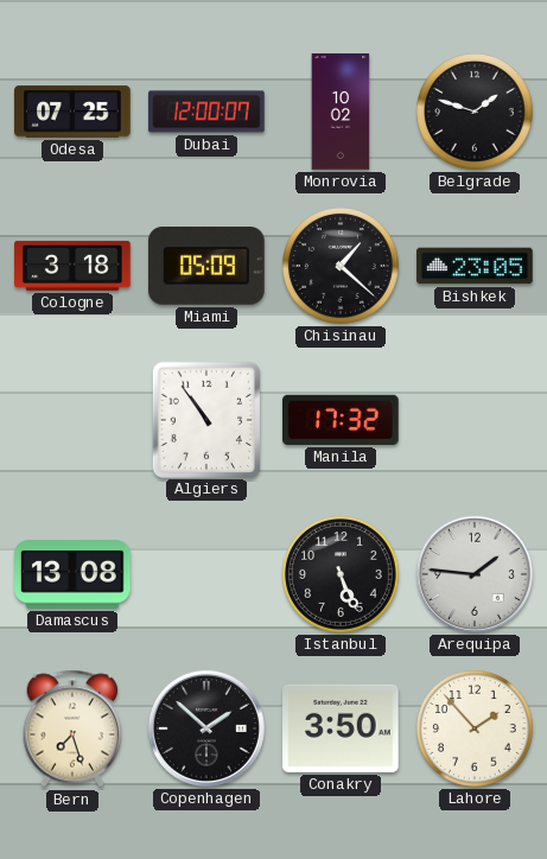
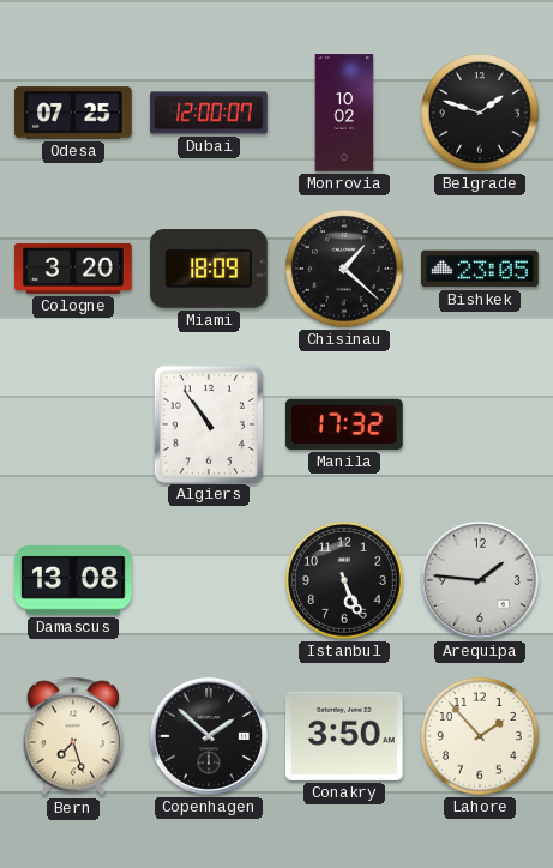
Cologne: 3:18 -> 3:20
Miami: 05:09 -> 18:09
